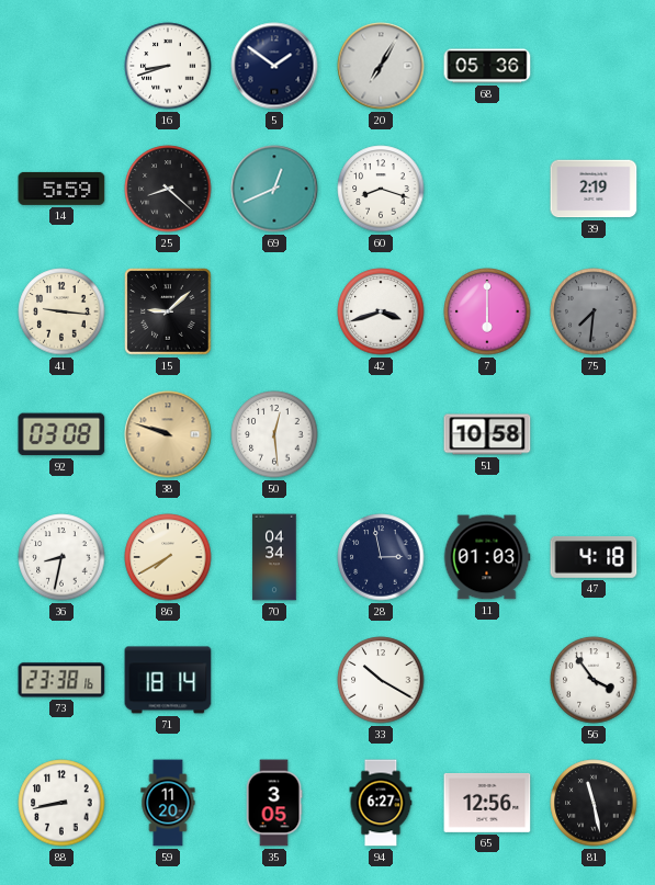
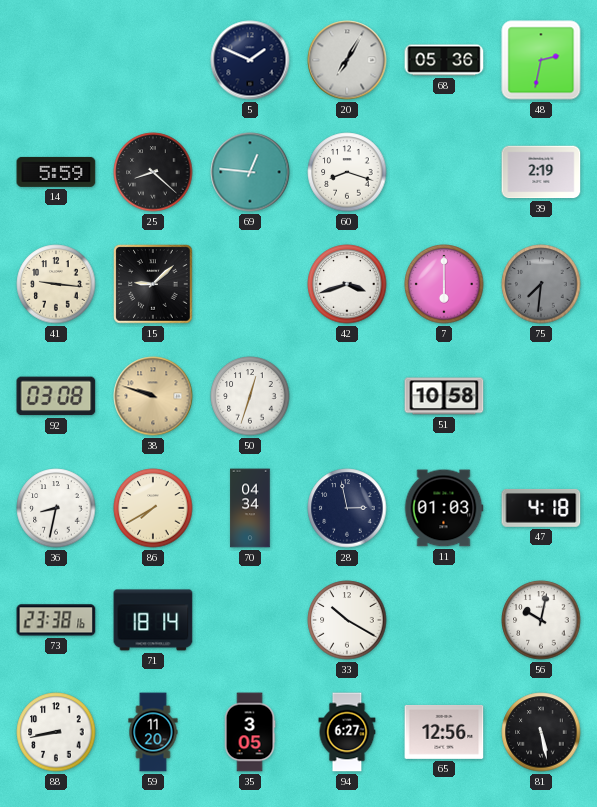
16: 8:42 -> none
5: 1:51 -> 1:49
48: none -> 2:32
69: 12:41 -> 12:46
50: 12:29 -> 12:33
56: 3:54 -> 10:02
81: 11:28 -> 5:28
